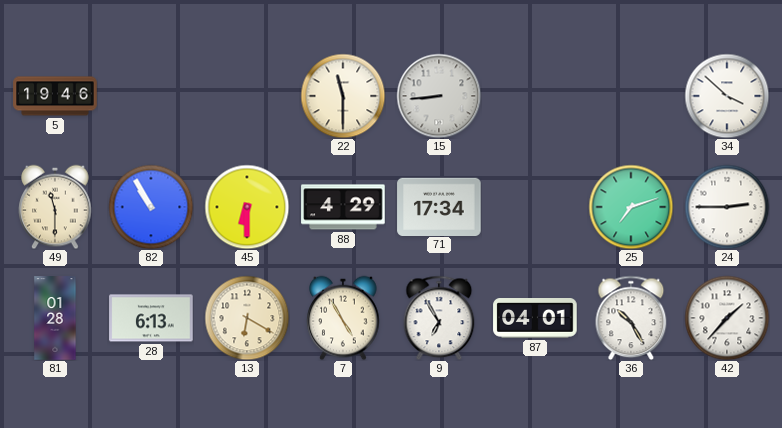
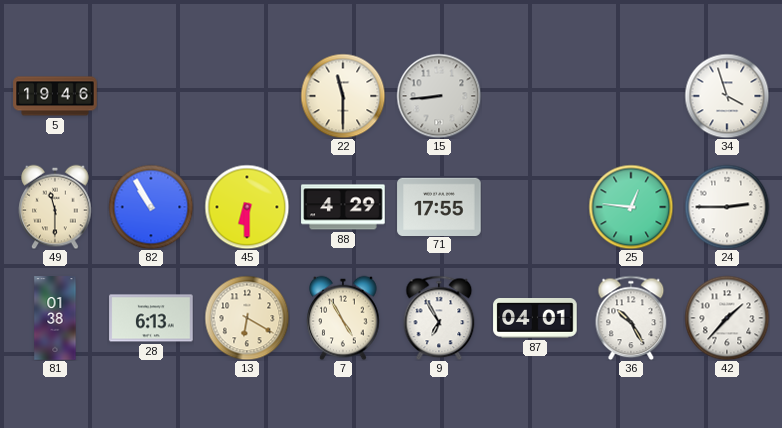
34: 3:52 -> 3:57
71: 17:34 -> 17:55
25: 7:12 -> 12:46
81: 01:28 -> 01:38
